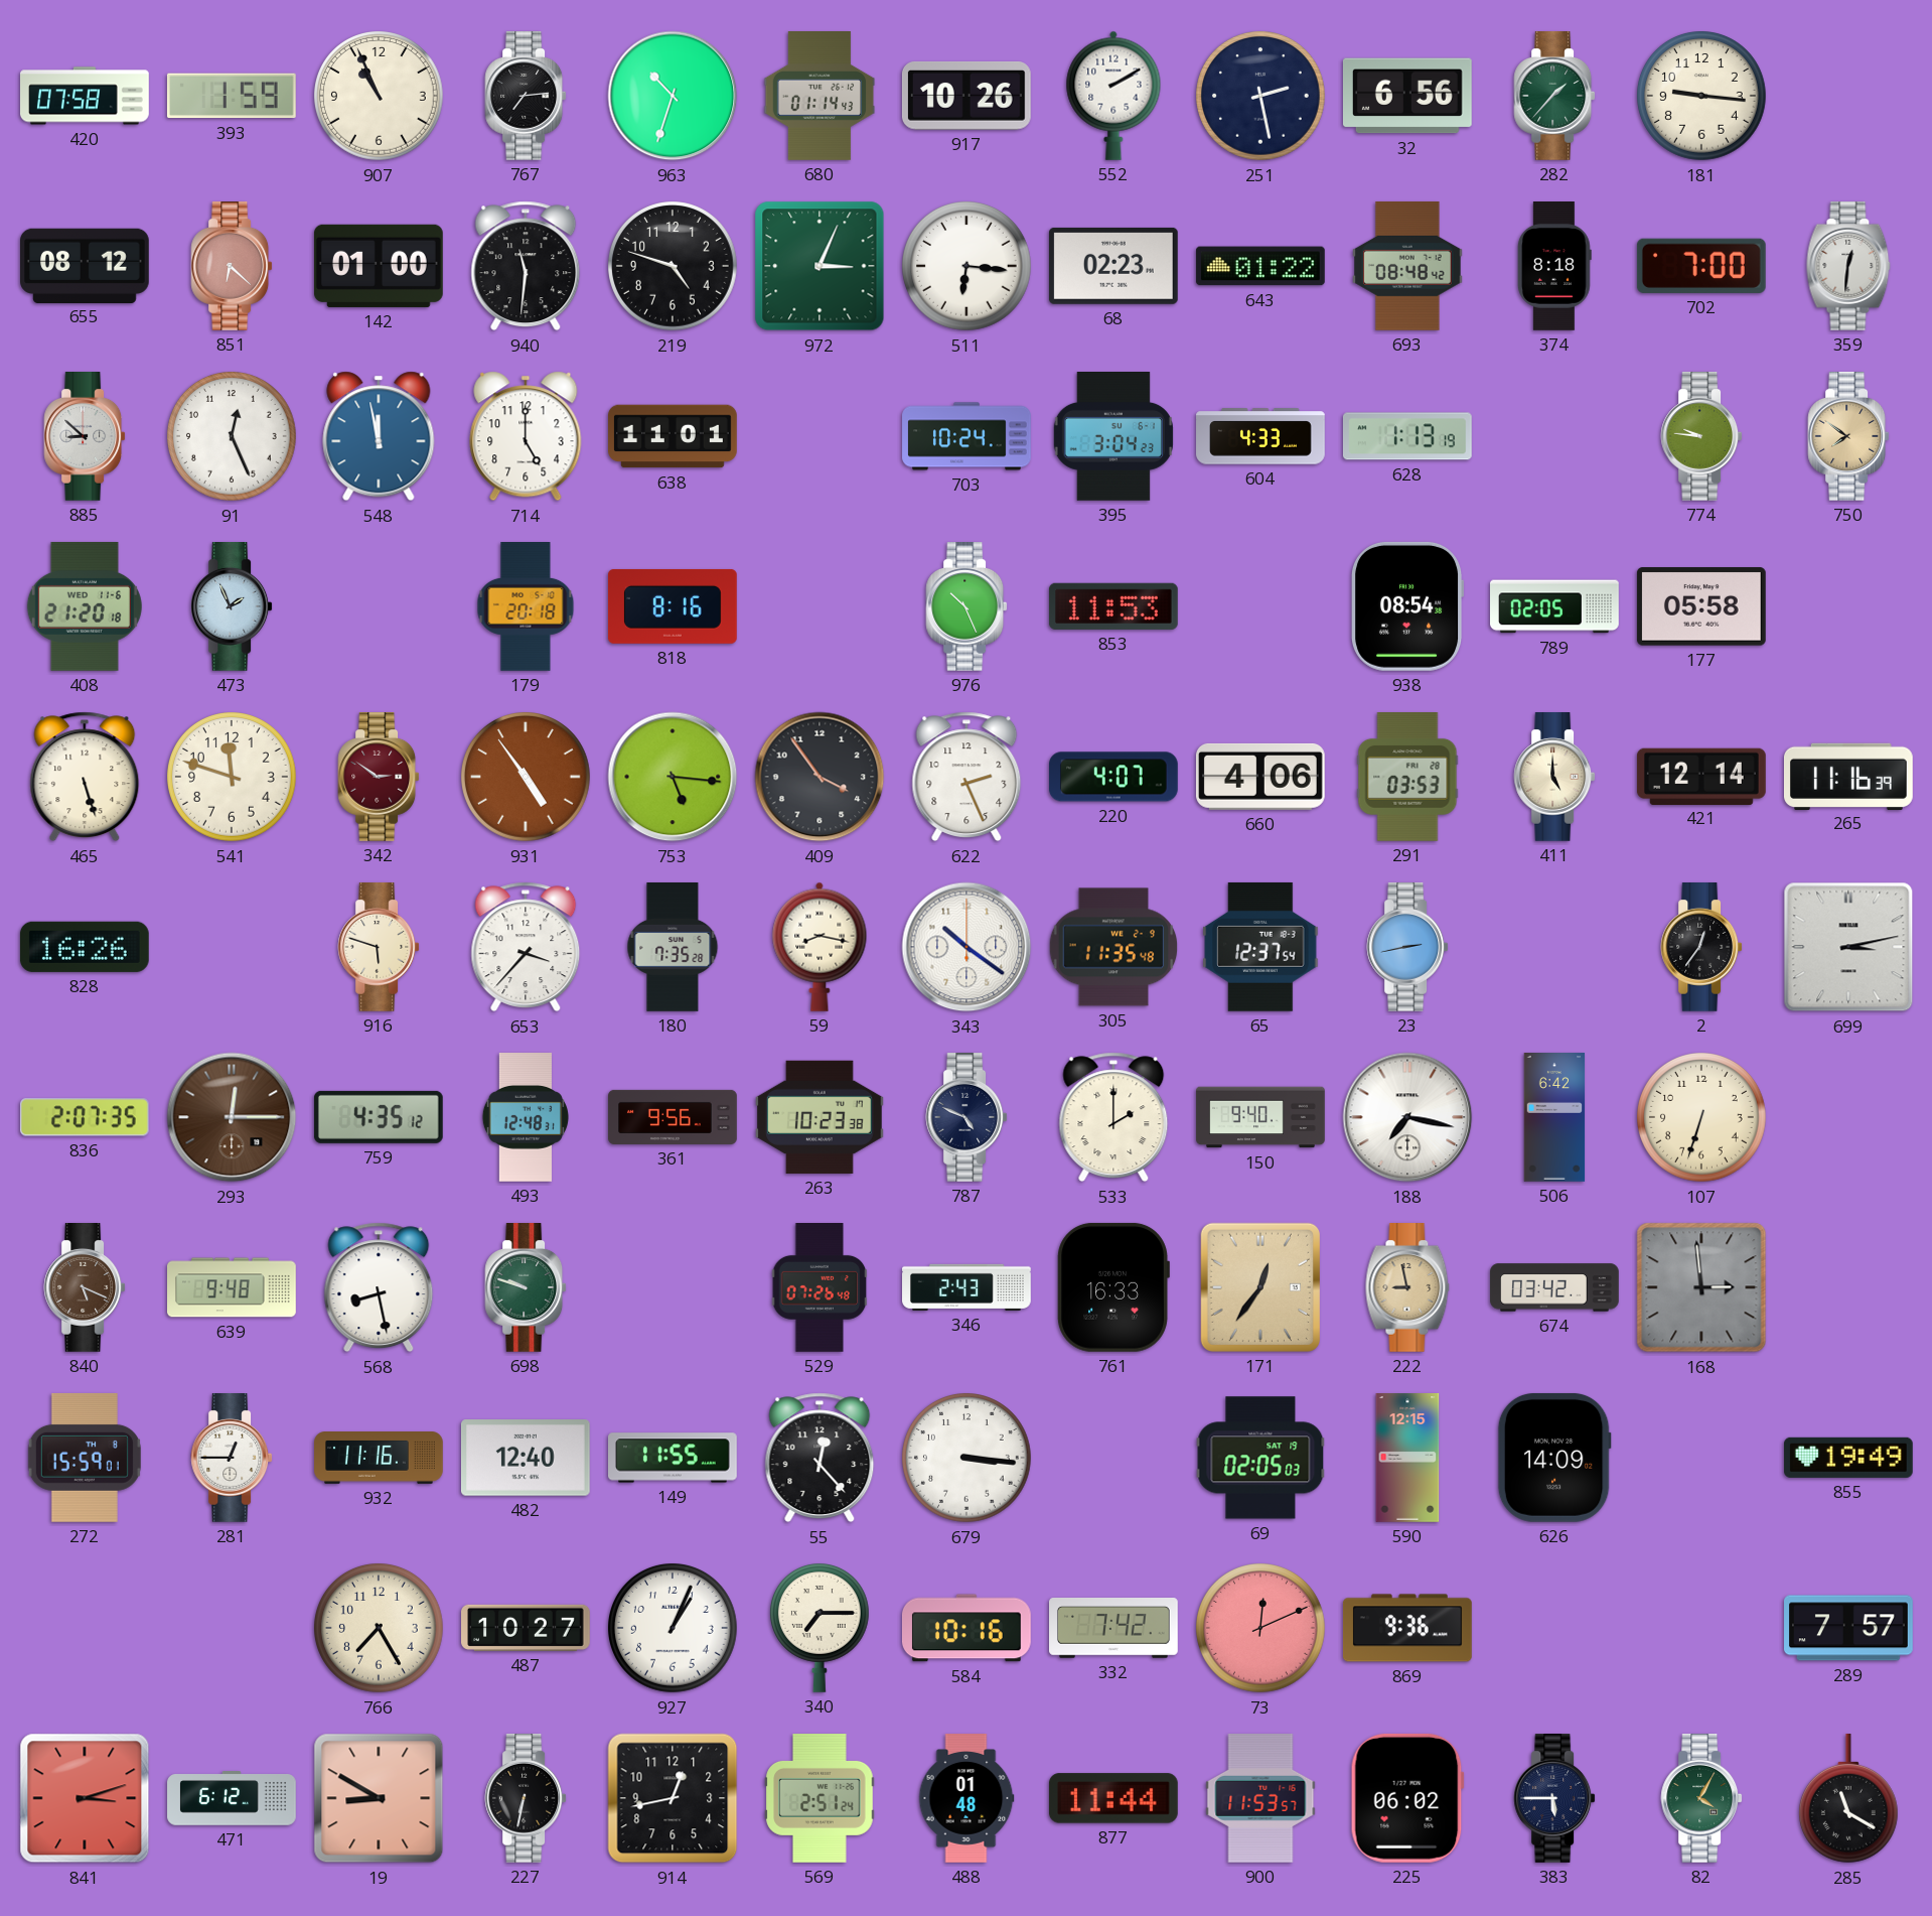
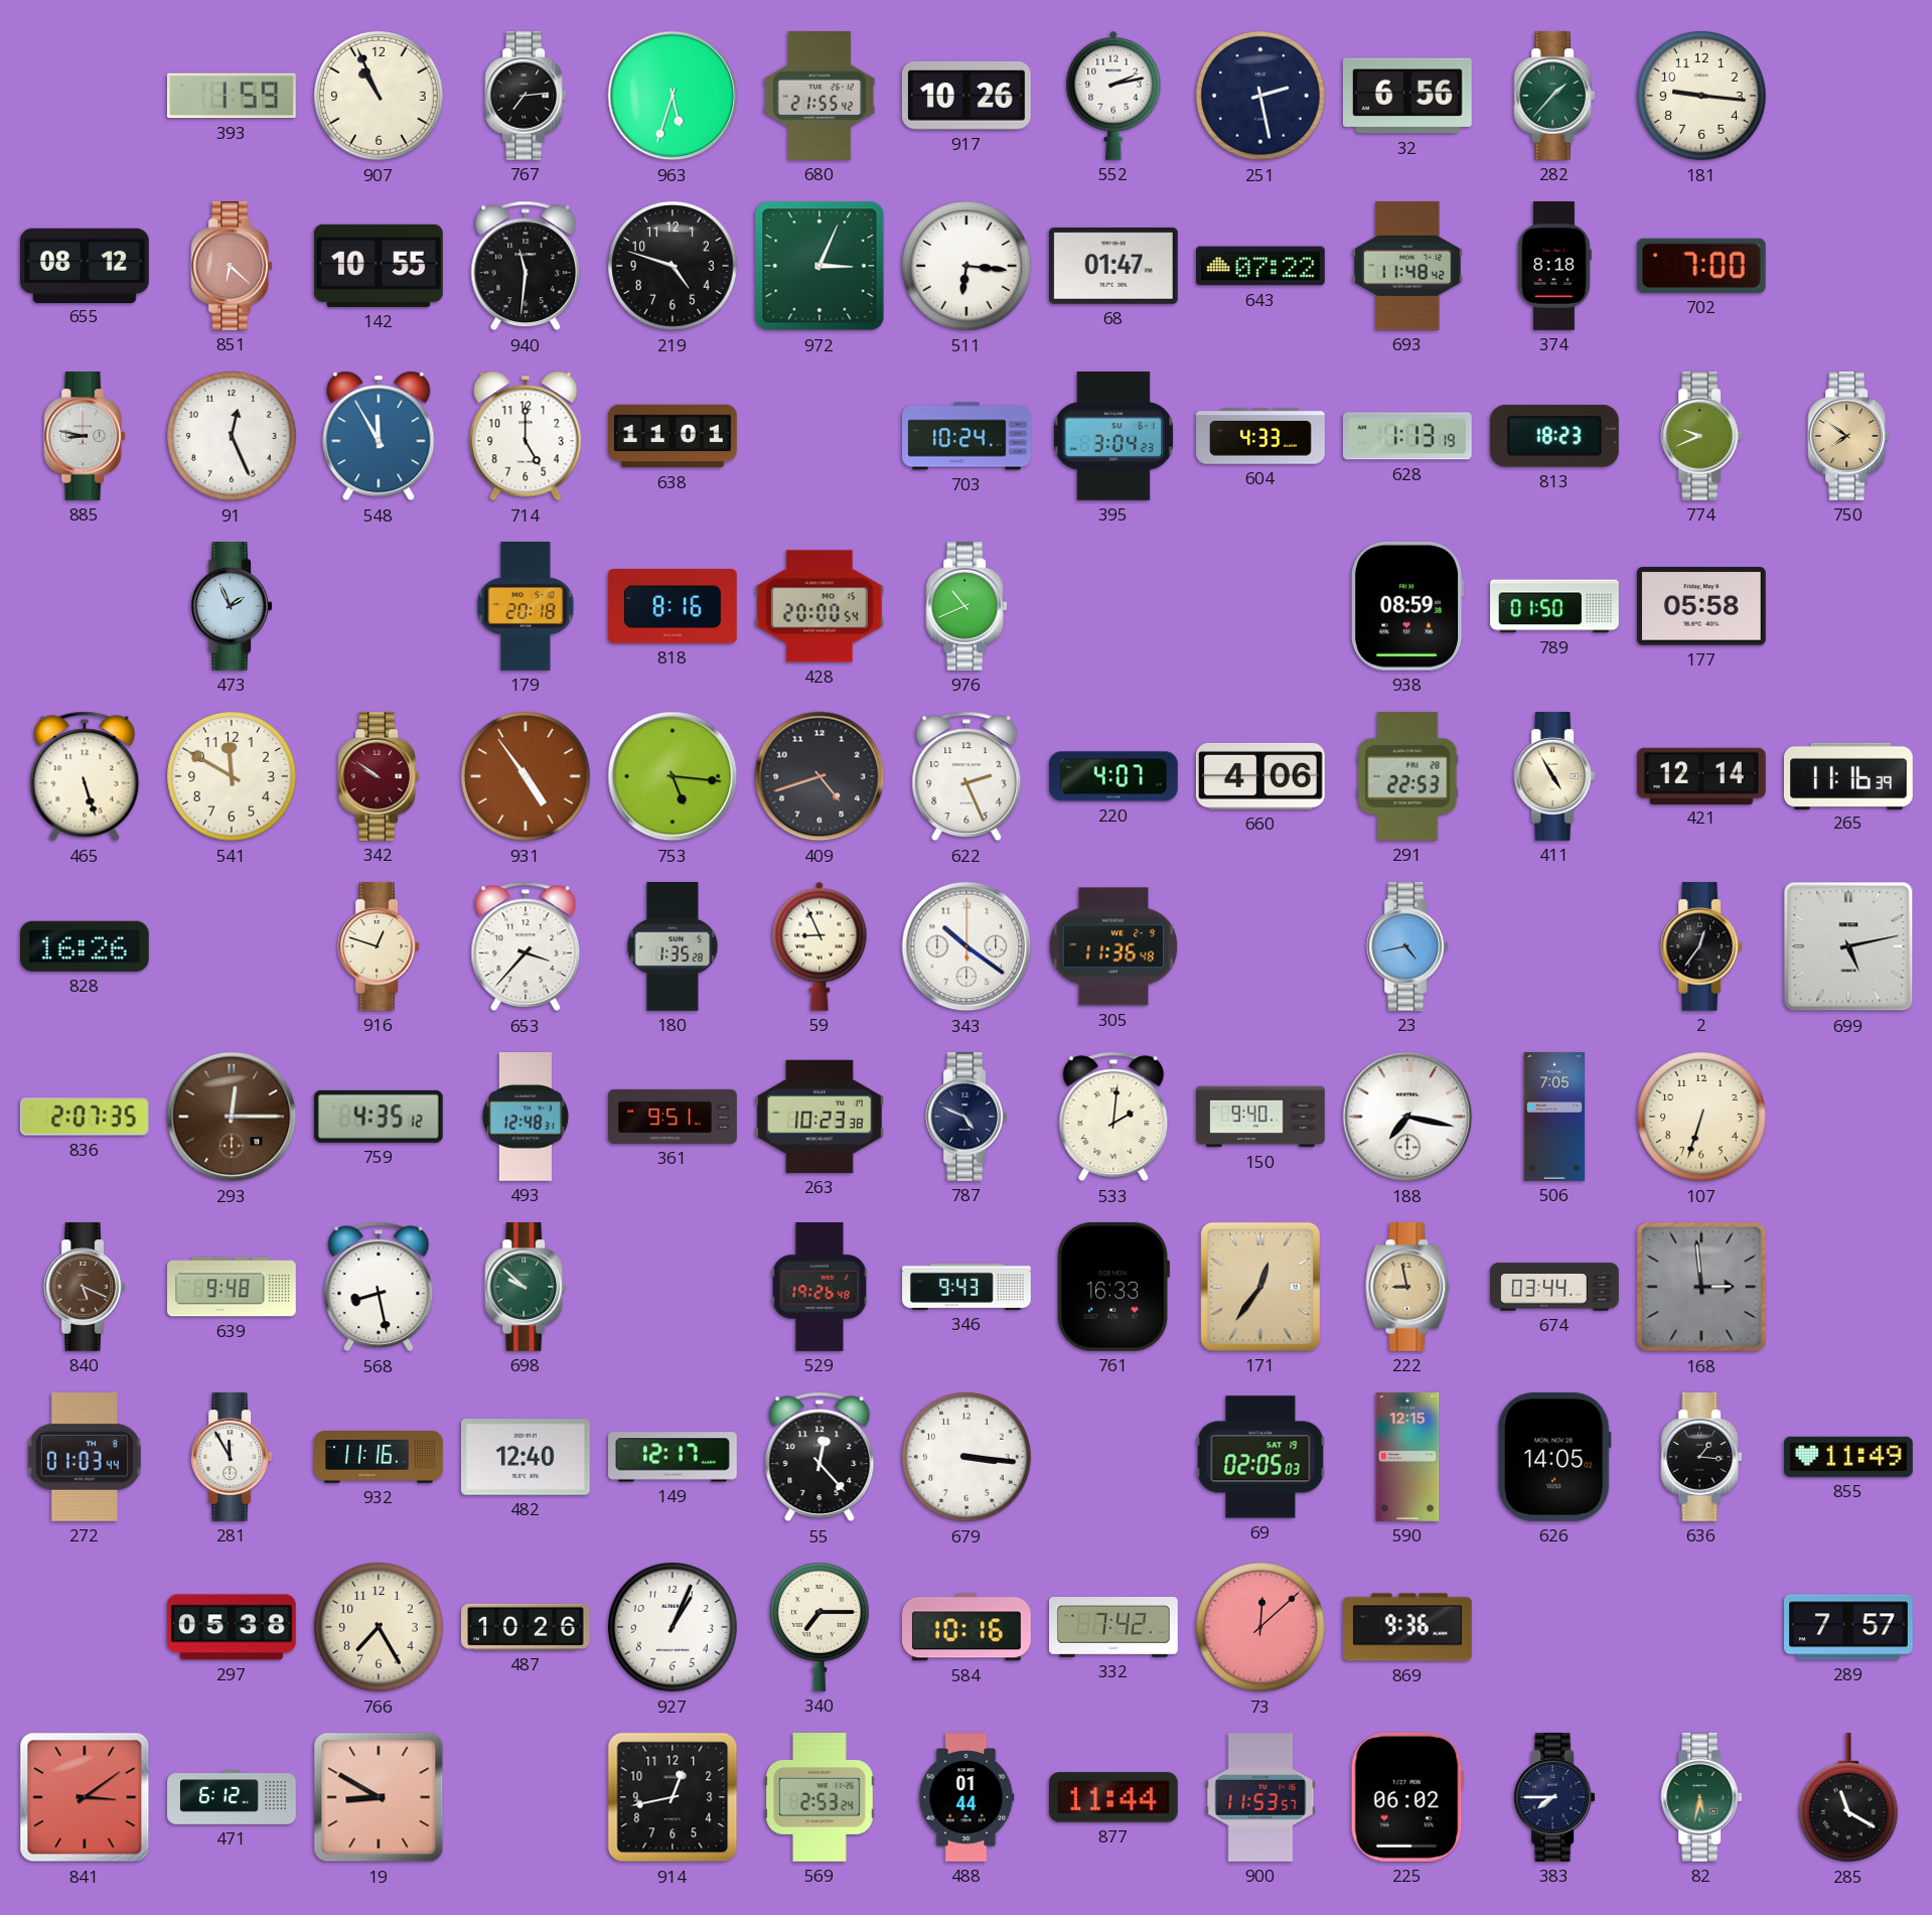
420: 07:58 -> none
963: 10:33 -> 5:33
680: 01:14 -> 21:55
552: 2:10 -> 2:13
142: 01:00 -> 10:55
68: 02:23 -> 01:47
643: 01:22 -> 07:22
693: 08:48 -> 11:48
359: 12:31 -> none
885: 8:52 -> 8:47
548: 11:58 -> 11:55
813: none -> 18:23
774: 9:46 -> 9:41
408: 21:20 -> none
428: none -> 20:00
976: 10:26 -> 10:41
853: 11:53 -> none
938: 08:54 -> 08:59
789: 02:05 -> 01:50
541: 11:48 -> 11:50
342: 2:51 -> 9:51
409: 3:54 -> 4:42
291: 03:53 -> 22:53
411: 5:00 -> 4:55
916: 5:48 -> 12:48
180: 7:35 -> 1:35
59: 8:17 -> 8:56
305: 11:35 -> 11:36
65: 12:37 -> none
23: 2:43 -> 4:43
699: 3:13 -> 5:13
361: 9:56 -> 9:51
533: 2:00 -> 2:01
506: 6:42 -> 7:05
698: 9:48 -> 9:52
529: 07:26 -> 19:26
346: 2:43 -> 9:43
674: 03:42 -> 03:44
272: 15:59 -> 01:03
281: 12:45 -> 11:55
149: 11:55 -> 12:17
626: 14:09 -> 14:05
636: none -> 1:16
855: 19:49 -> 11:49
297: none -> 05:38
487: 10:27 -> 10:26
73: 12:11 -> 12:08
841: 3:12 -> 3:09
227: 6:32 -> none
569: 2:51 -> 2:53
488: 01:48 -> 01:44
383: 5:45 -> 7:45
82: 4:05 -> 5:32
